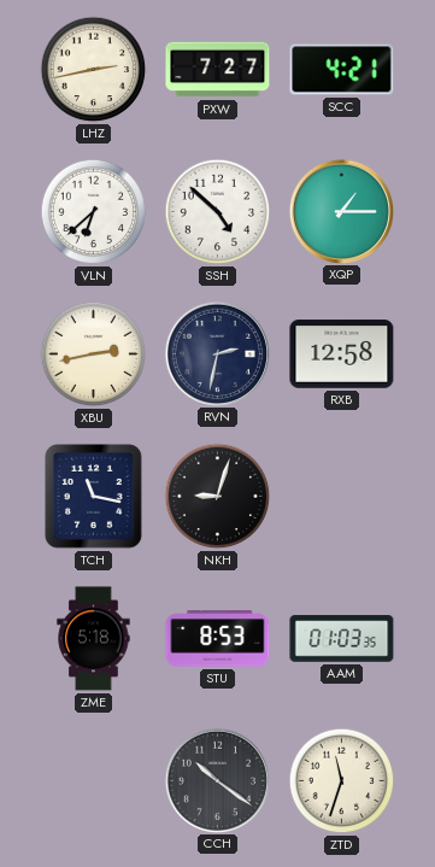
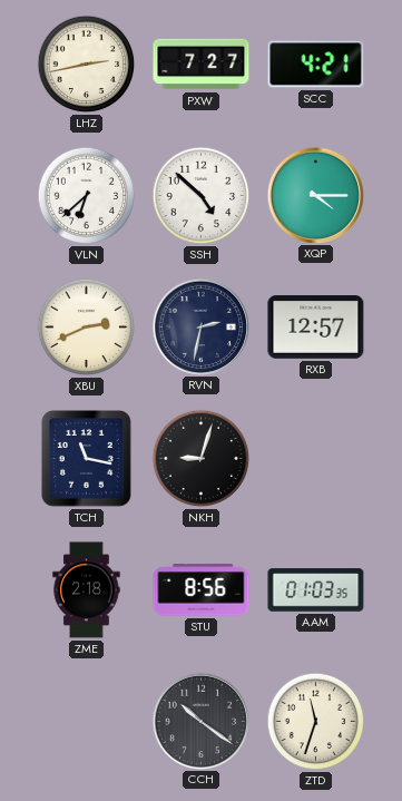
XQP: 1:15 -> 4:15
XBU: 2:43 -> 2:41
RXB: 12:58 -> 12:57
ZME: 5:18 -> 2:18
STU: 8:53 -> 8:56
